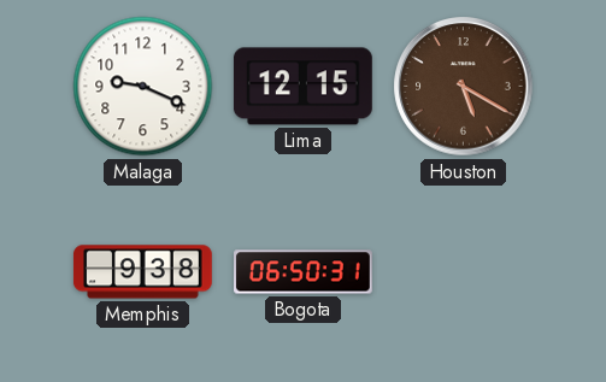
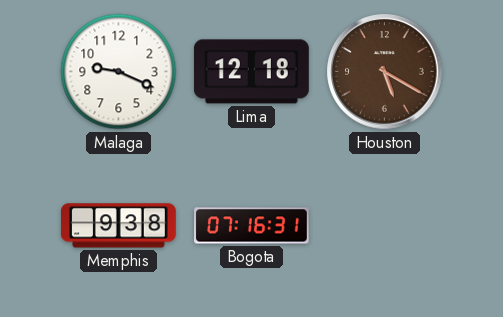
Lima: 12:15 -> 12:18
Bogota: 06:50 -> 07:16
